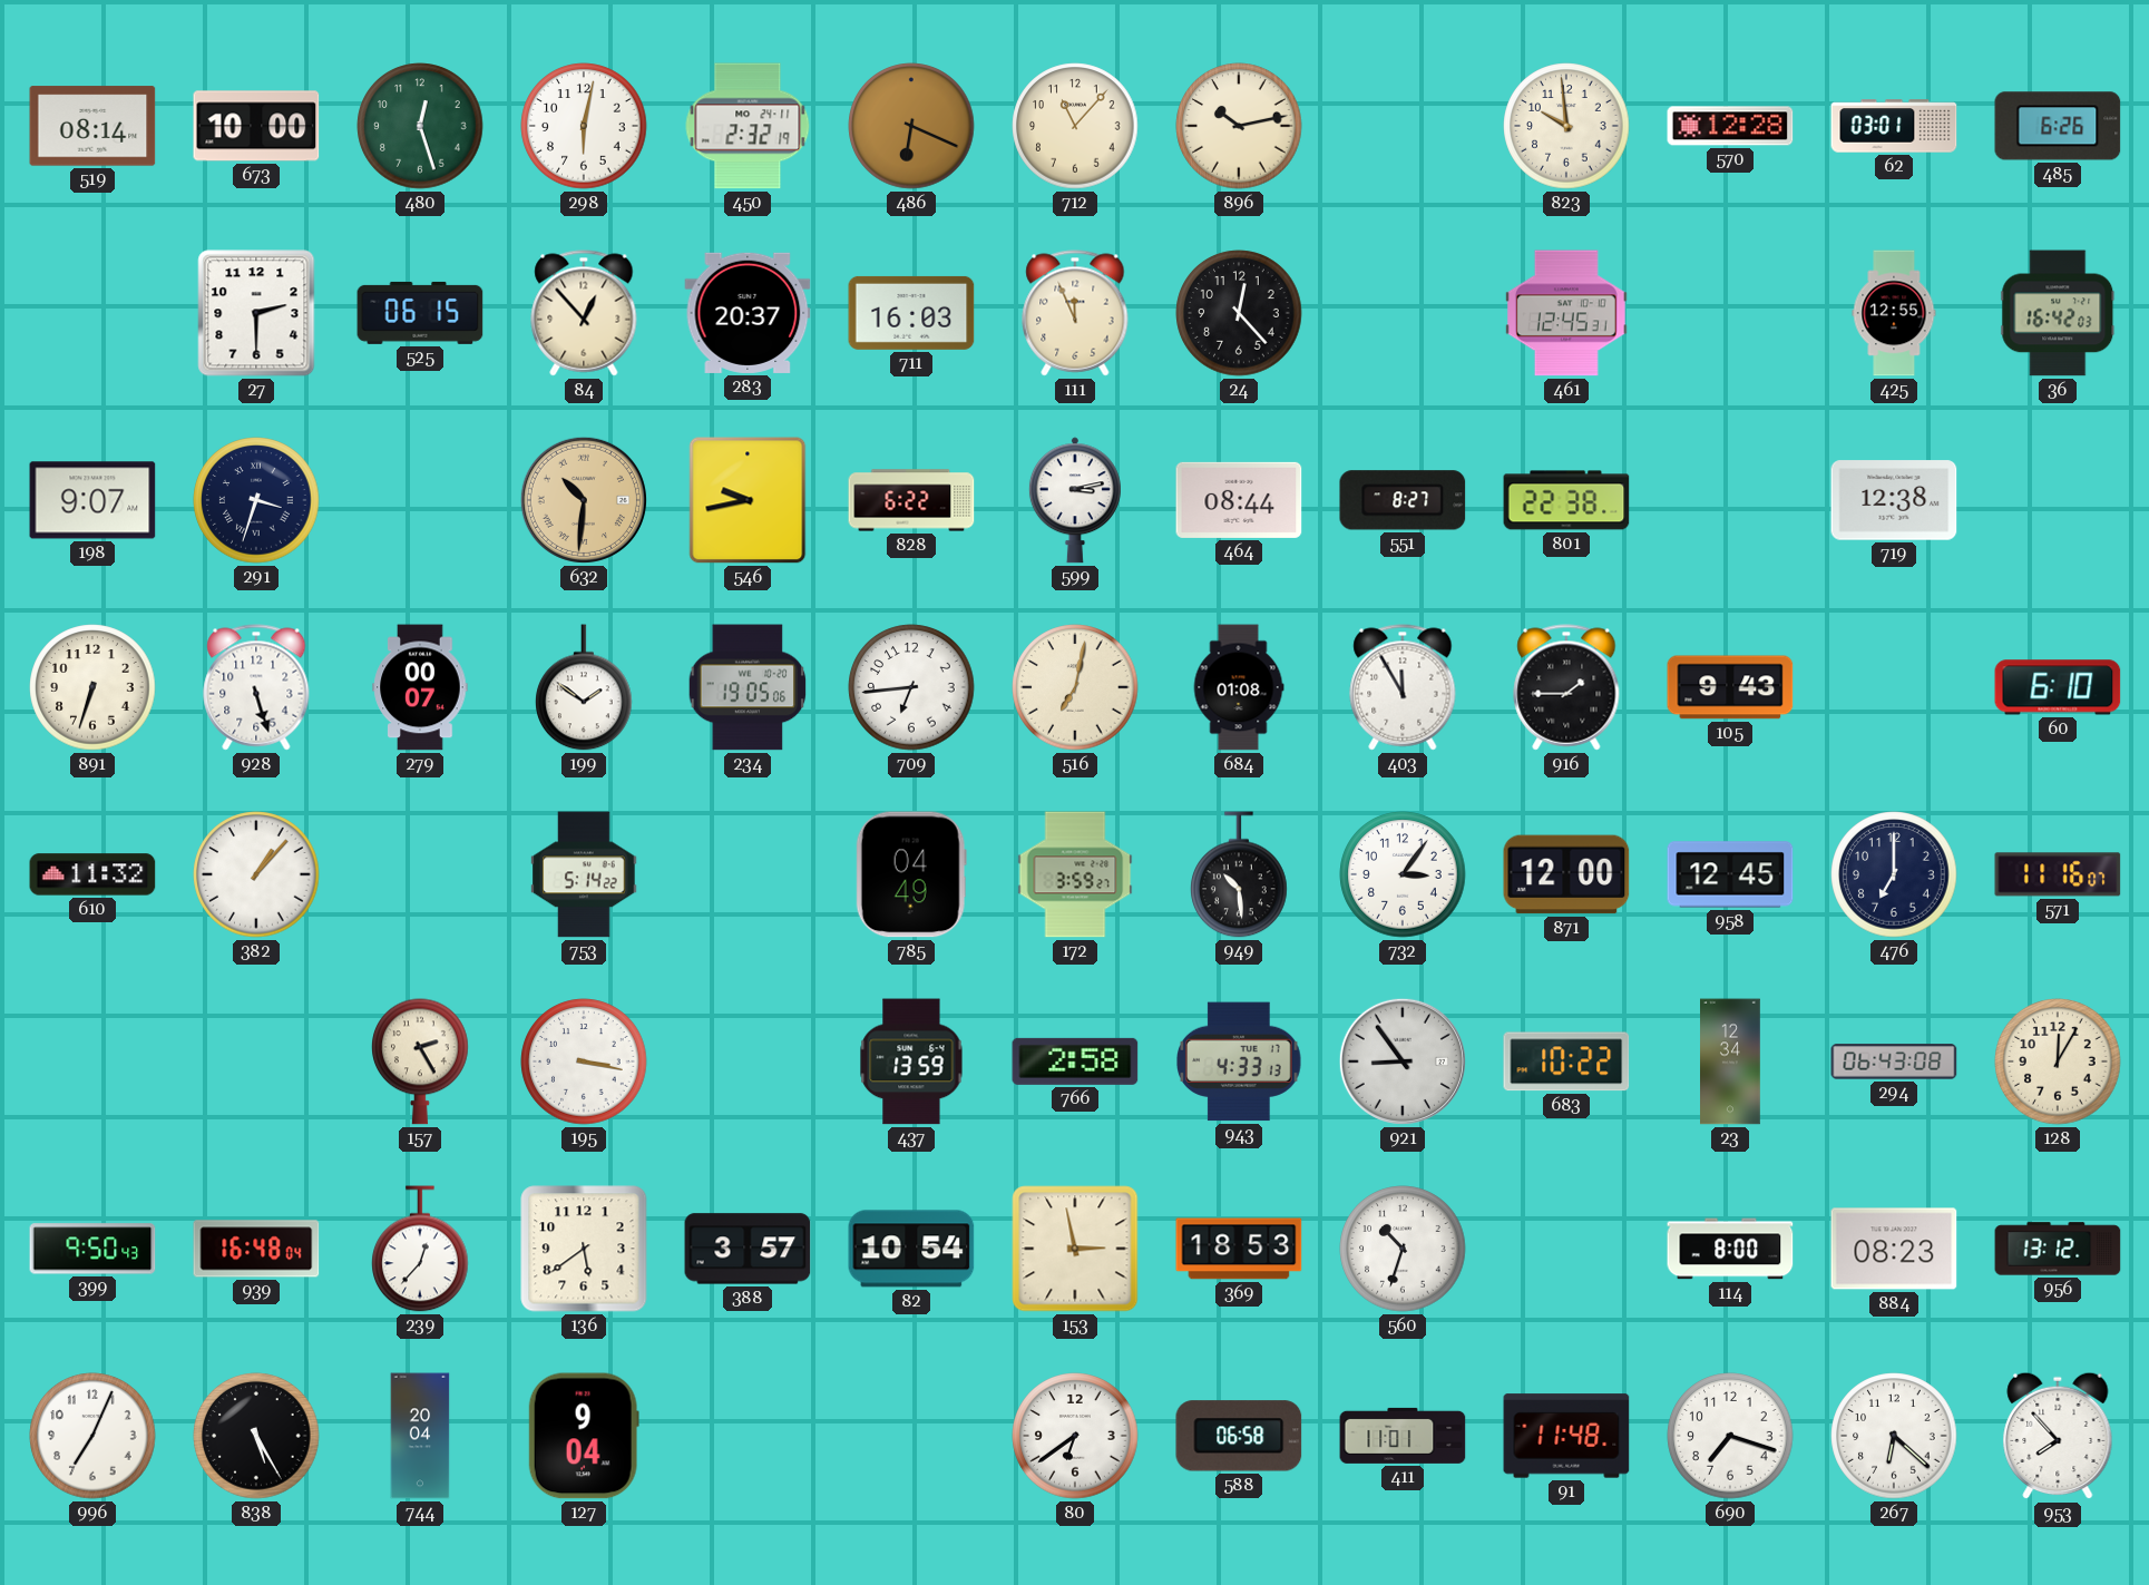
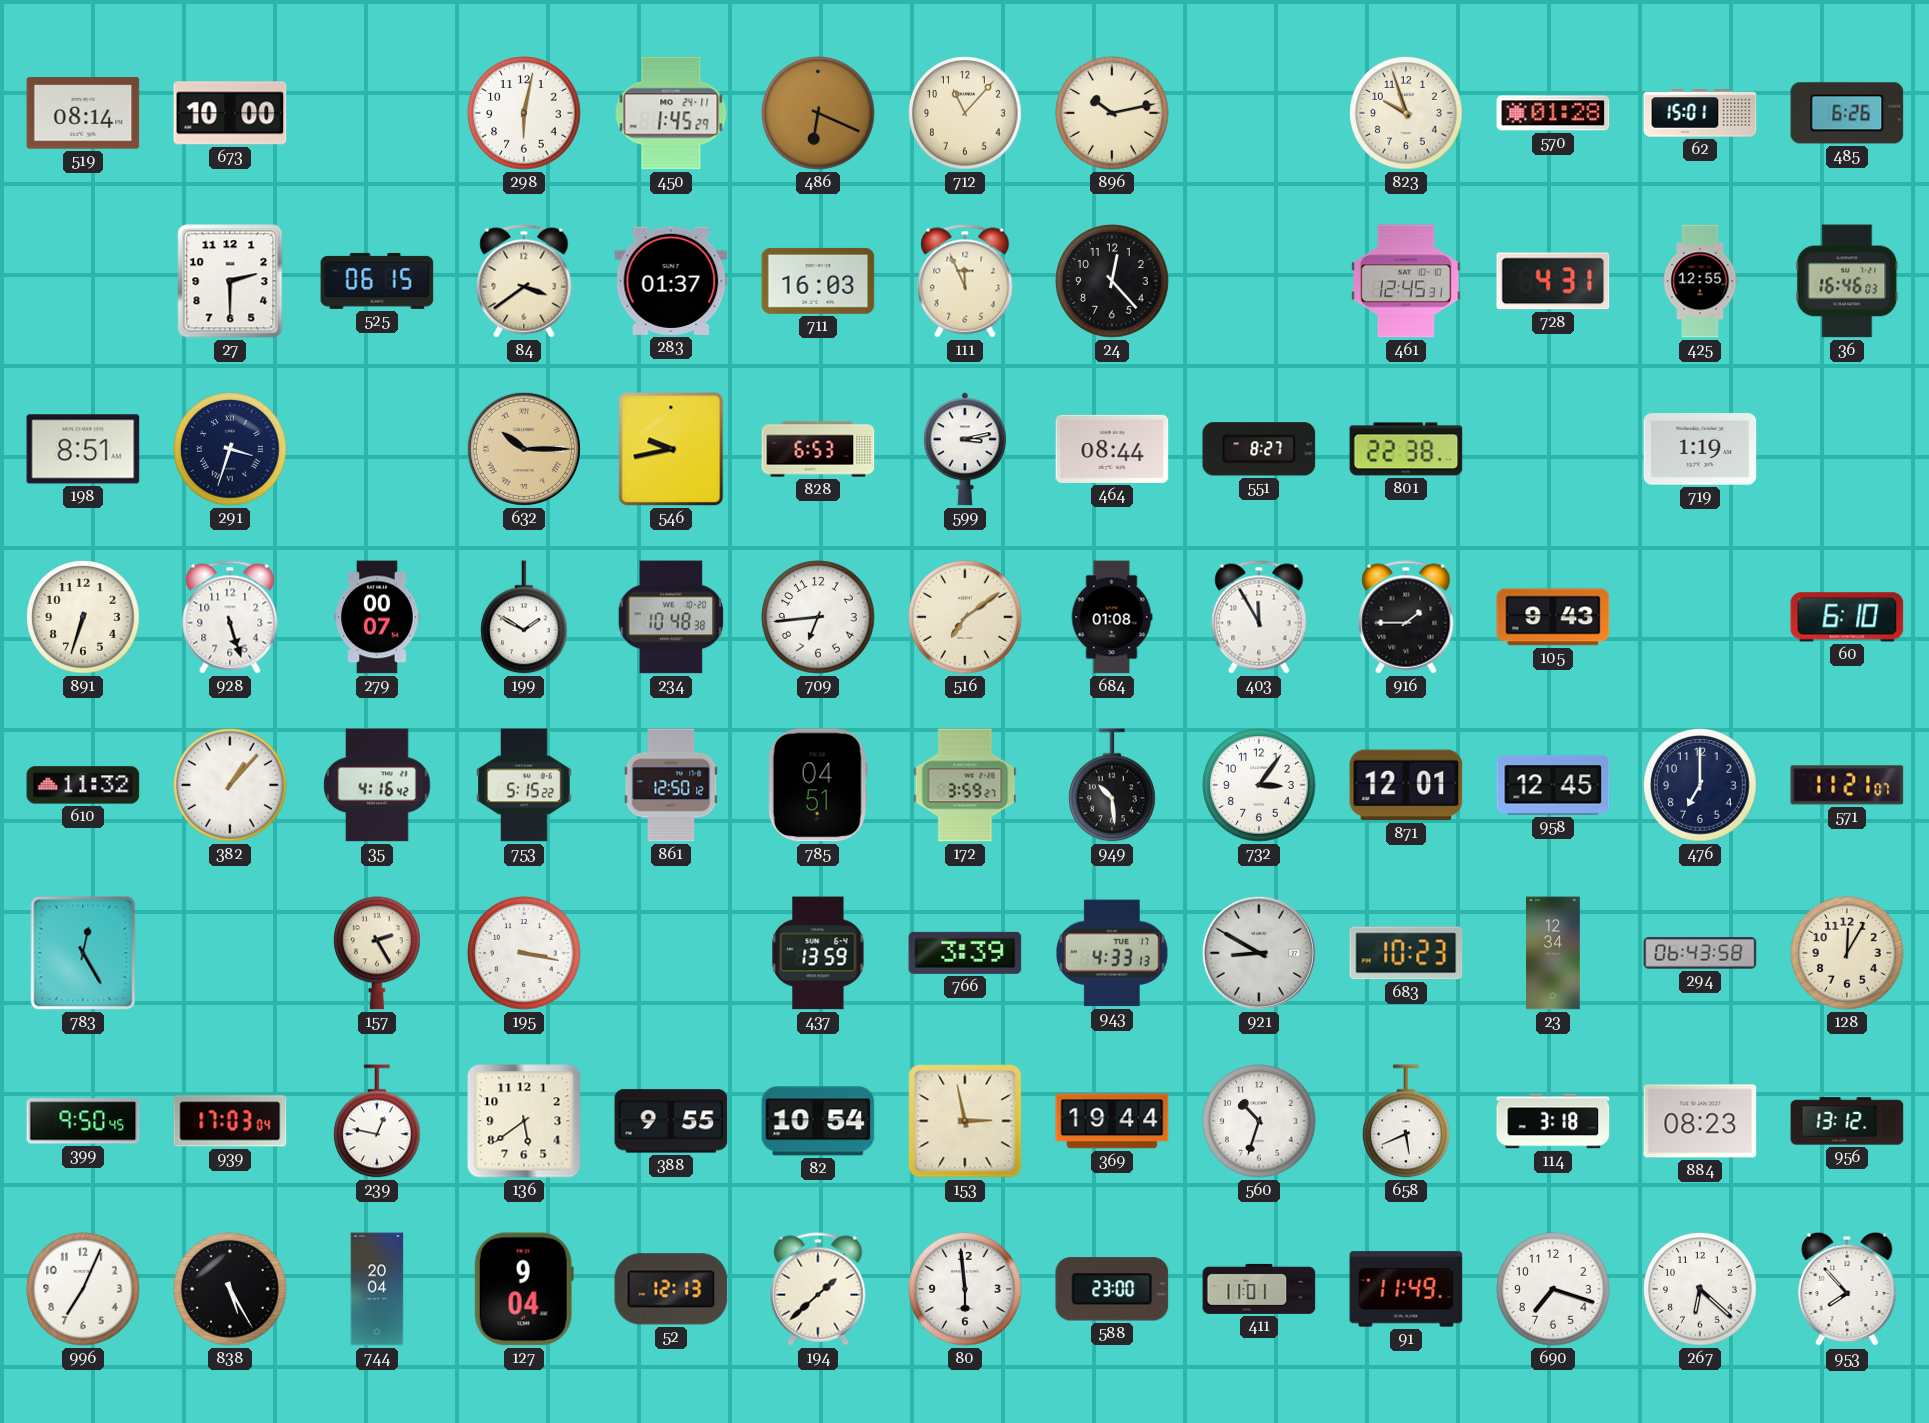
480: 12:27 -> none
450: 2:32 -> 1:45
823: 9:59 -> 9:57
570: 12:28 -> 01:28
62: 03:01 -> 15:01
84: 12:53 -> 3:39
283: 20:37 -> 01:37
728: none -> 4:31
36: 16:42 -> 16:46
198: 9:07 -> 8:51
632: 10:31 -> 10:15
828: 6:22 -> 6:53
719: 12:38 -> 1:19
199: 1:51 -> 1:50
234: 19:05 -> 10:48
516: 7:02 -> 7:09
35: none -> 4:16
753: 5:14 -> 5:15
861: none -> 12:50
785: 04:49 -> 04:51
871: 12:00 -> 12:01
571: 11:16 -> 11:21
783: none -> 12:25
766: 2:58 -> 3:39
921: 8:54 -> 8:50
683: 10:22 -> 10:23
294: 06:43:08 -> 06:43:58
399: 9:50:43 -> 9:50:45
939: 16:48 -> 17:03
239: 12:37 -> 12:47
388: 3:57 -> 9:55
369: 18:53 -> 19:44
658: none -> 5:41
114: 8:00 -> 3:18
52: none -> 12:13
194: none -> 1:38
80: 6:39 -> 5:59
588: 06:58 -> 23:00
91: 11:48 -> 11:49
